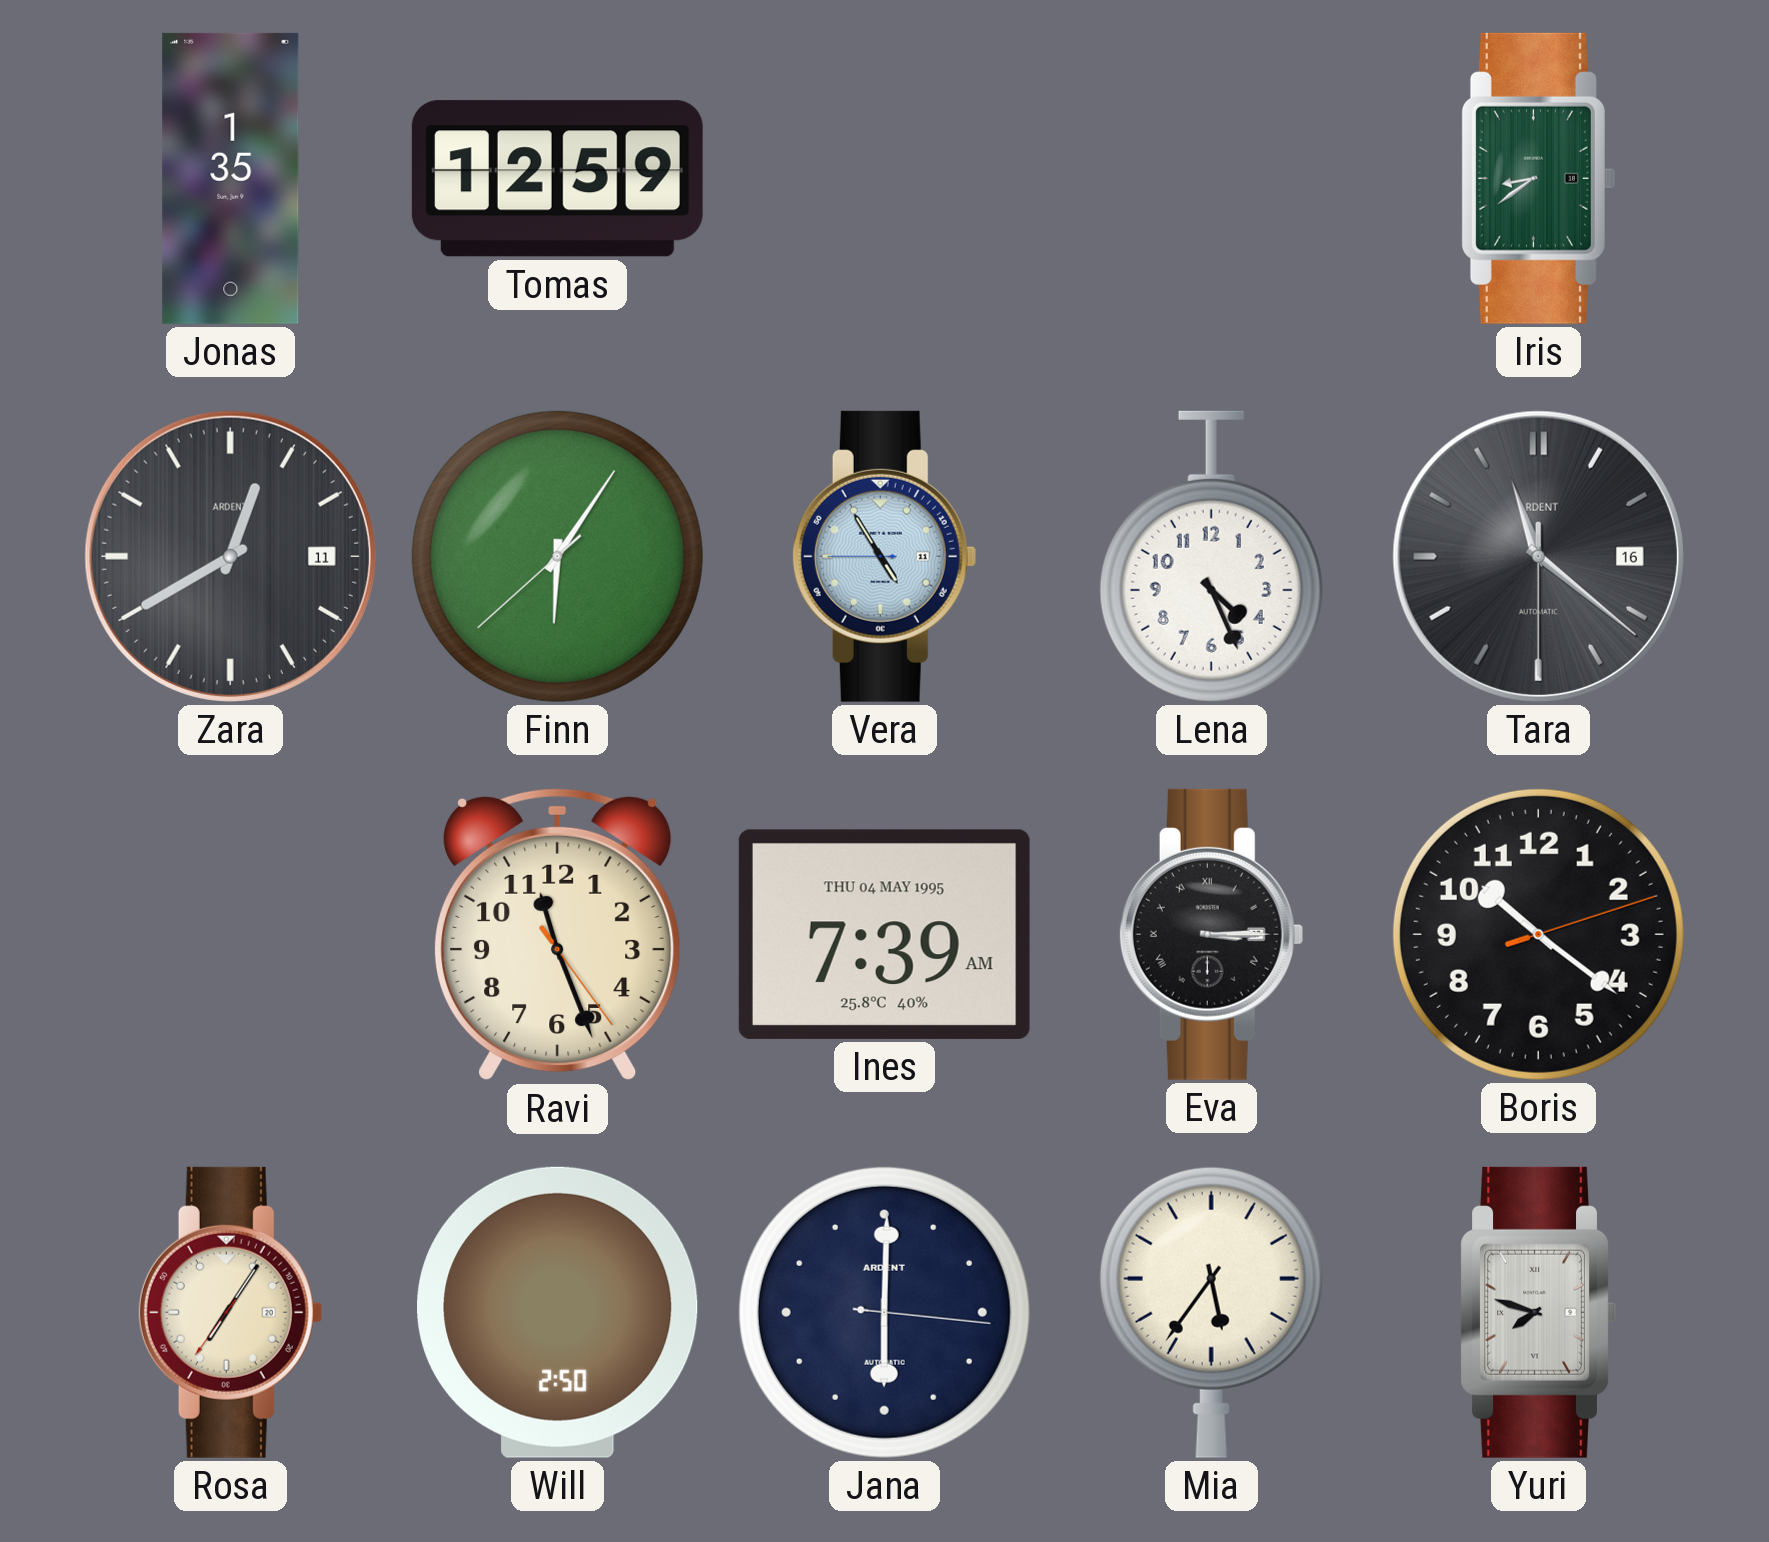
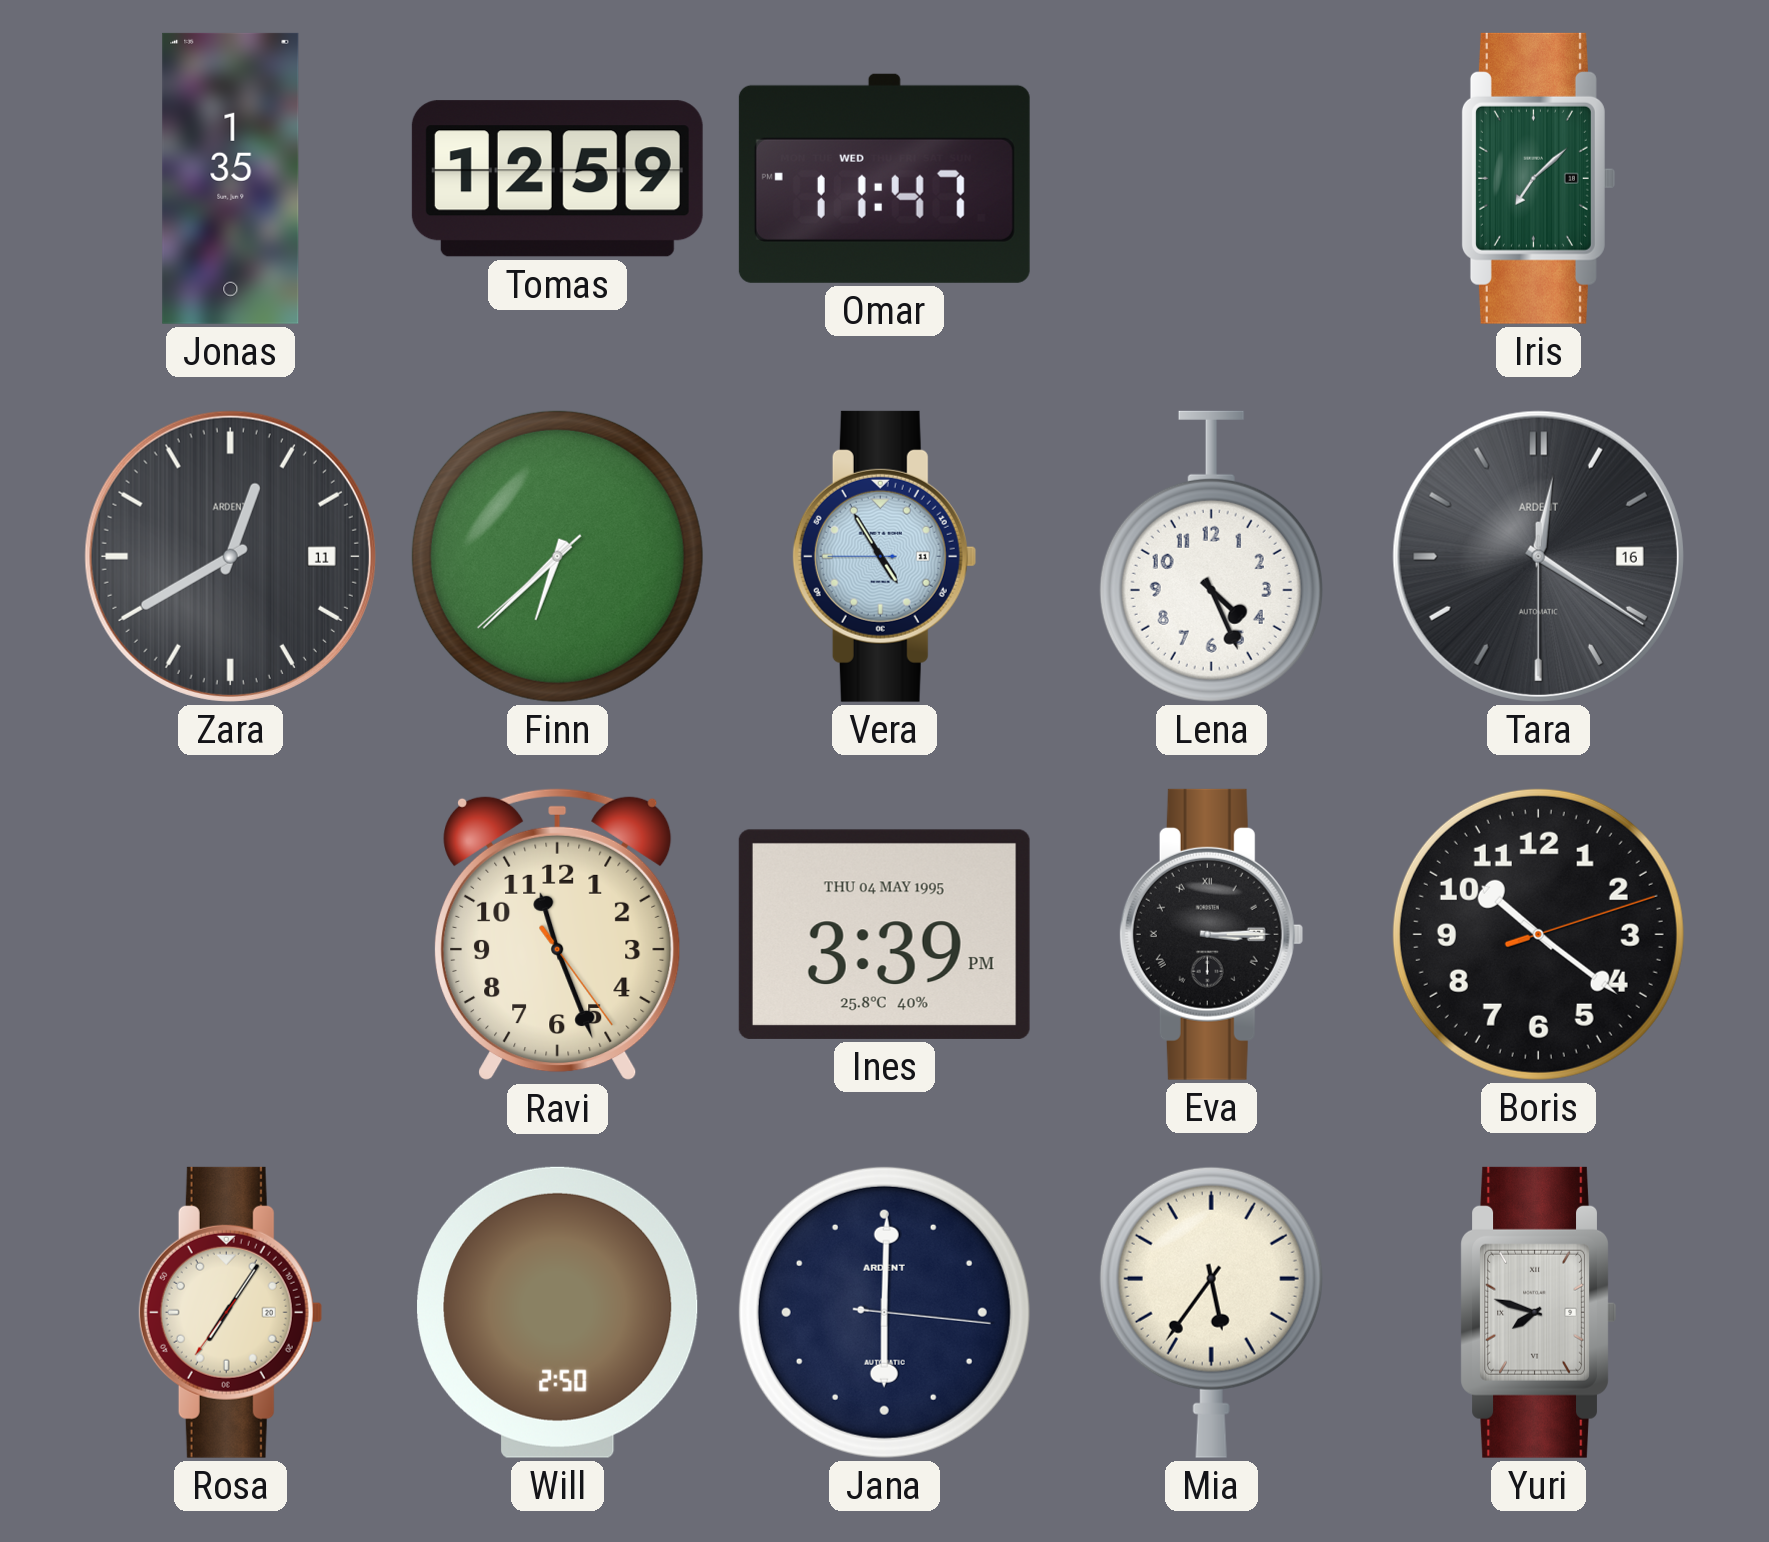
Omar: none -> 11:47
Iris: 8:39 -> 7:08
Finn: 6:05 -> 6:37
Tara: 11:21 -> 12:20
Ines: 7:39 -> 3:39
